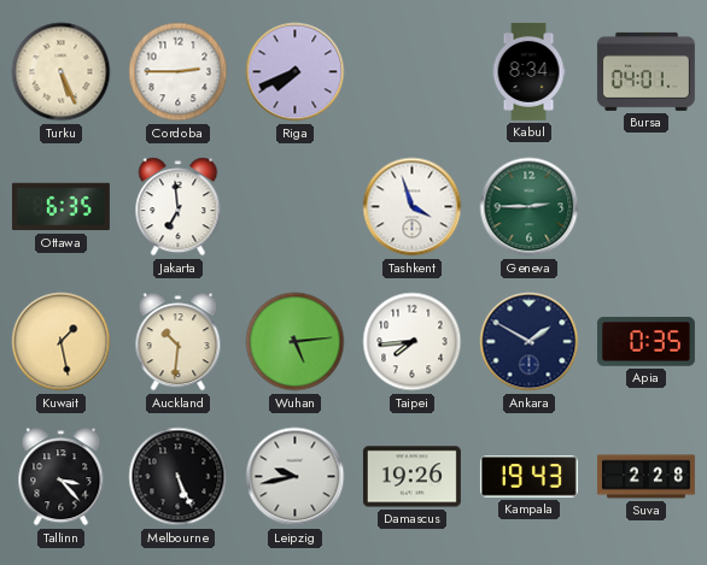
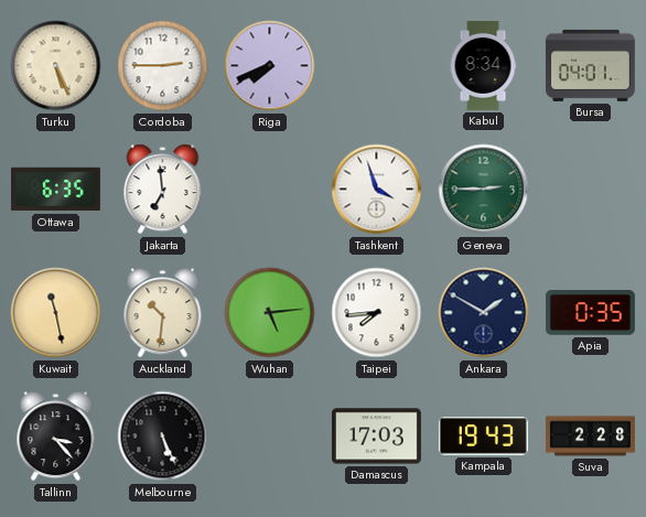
Kuwait: 1:28 -> 11:28
Leipzig: 9:43 -> none
Damascus: 19:26 -> 17:03
